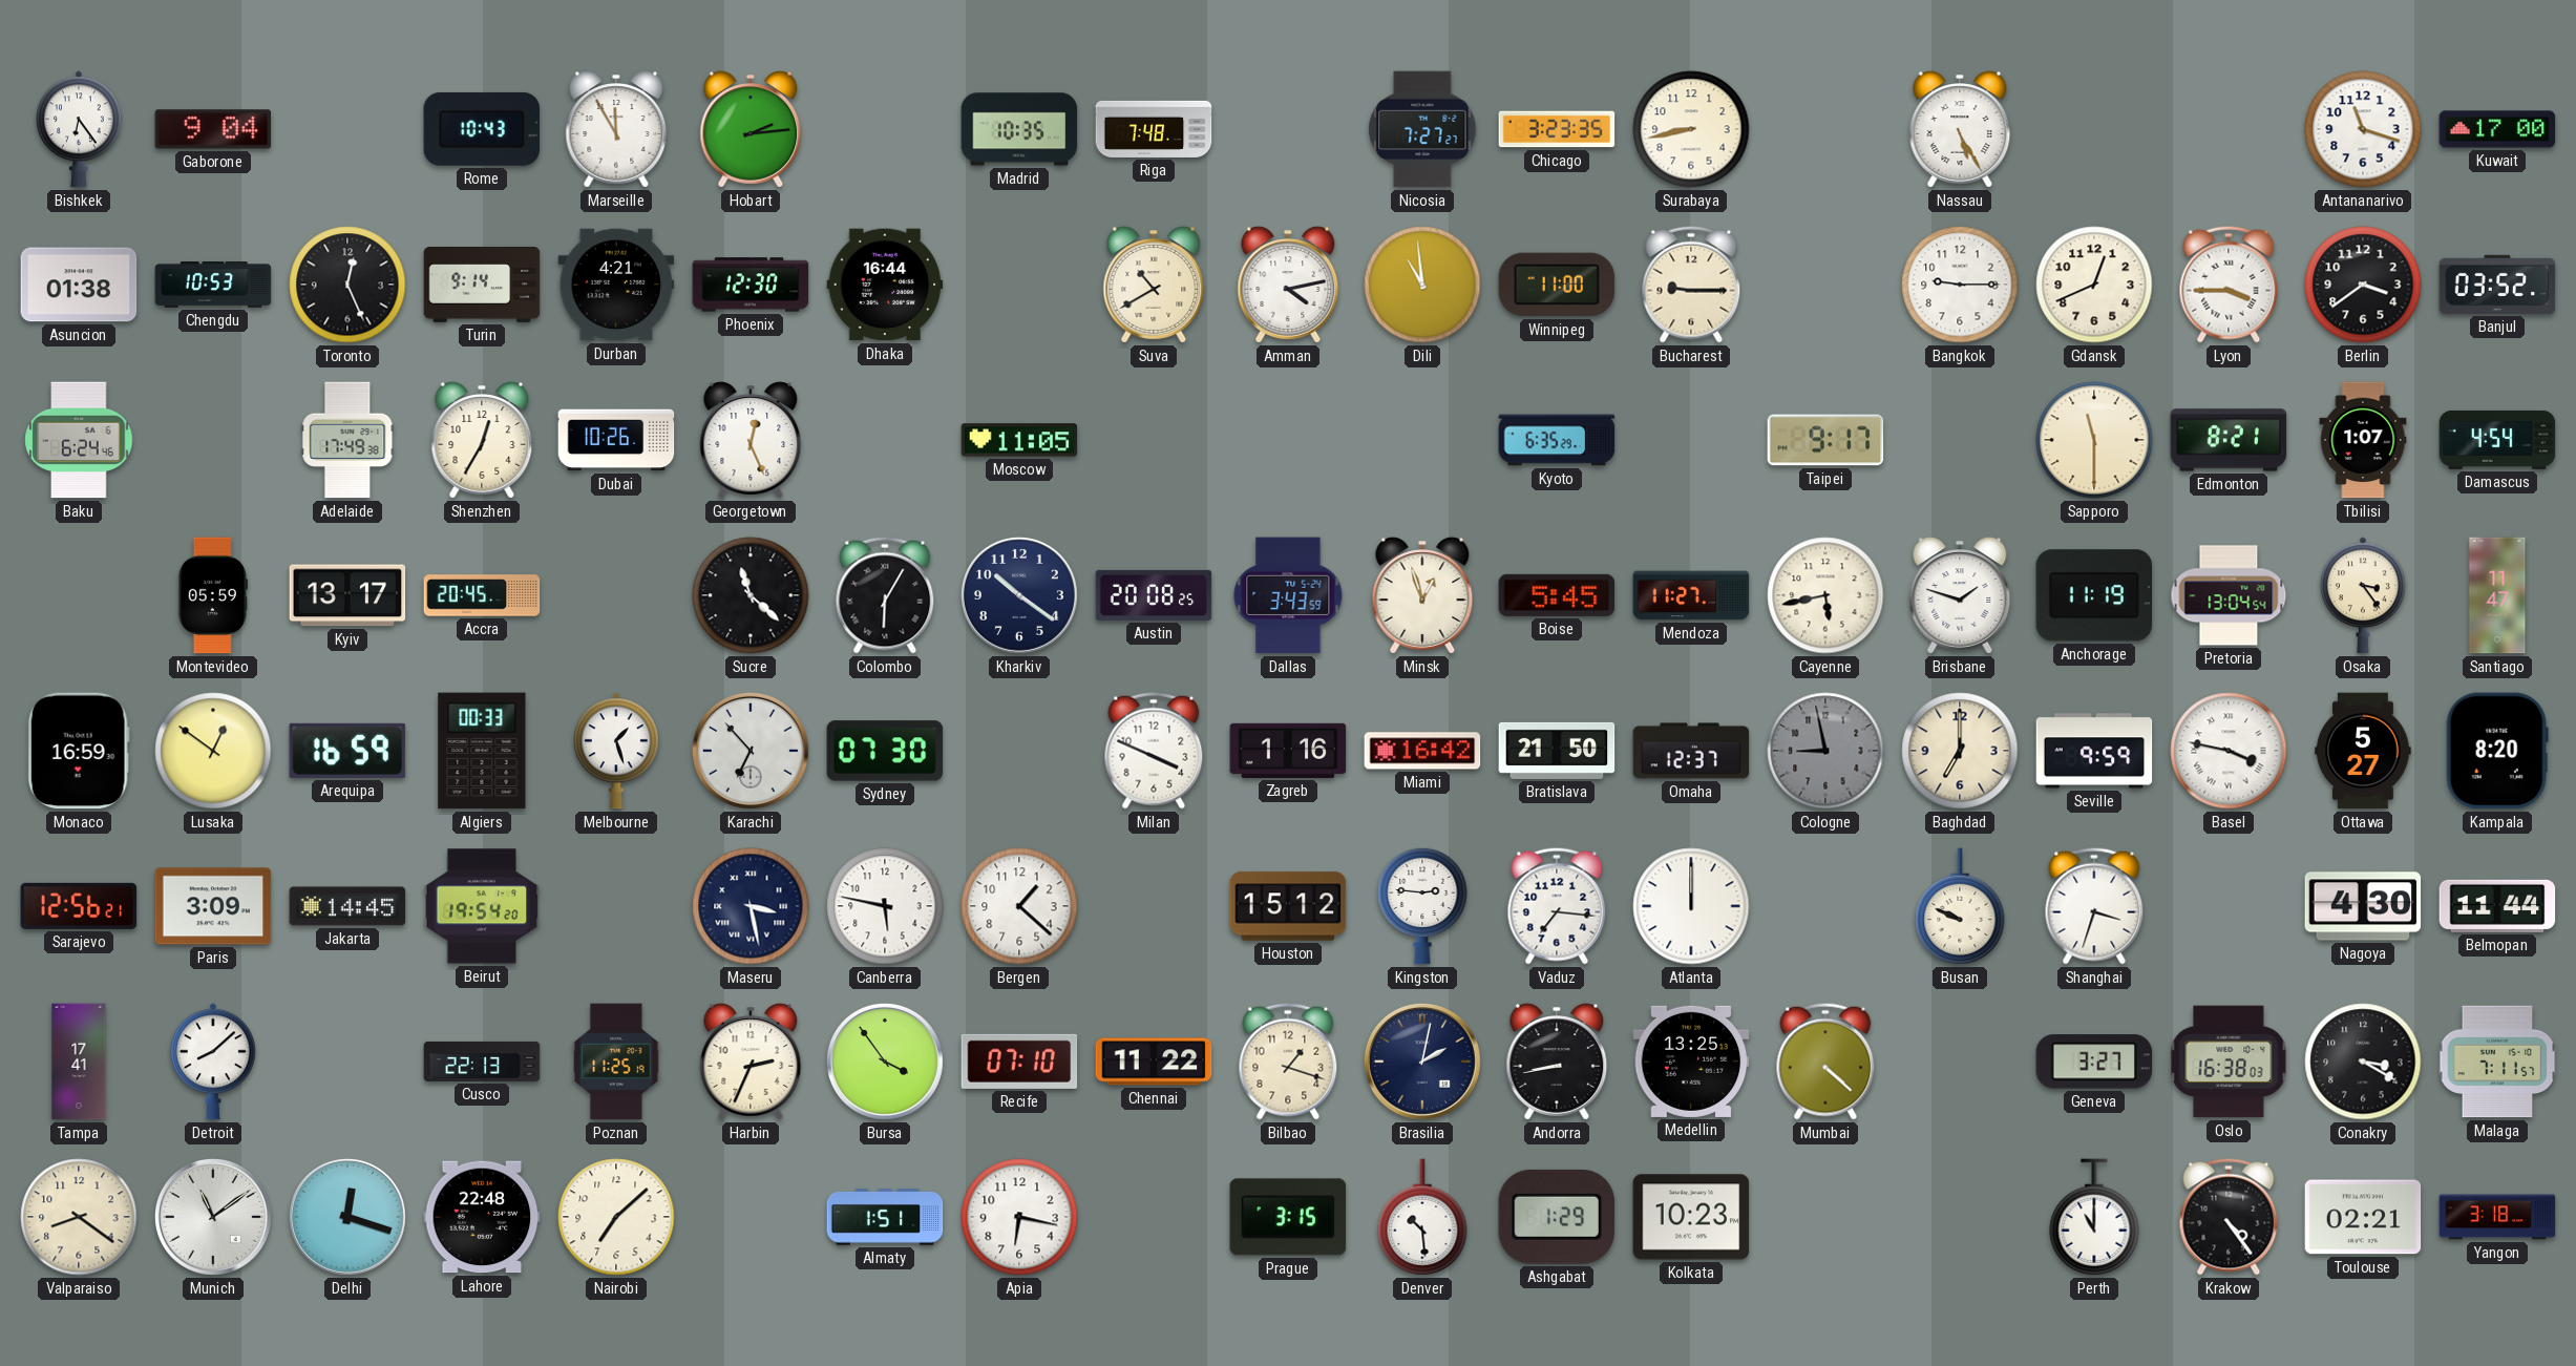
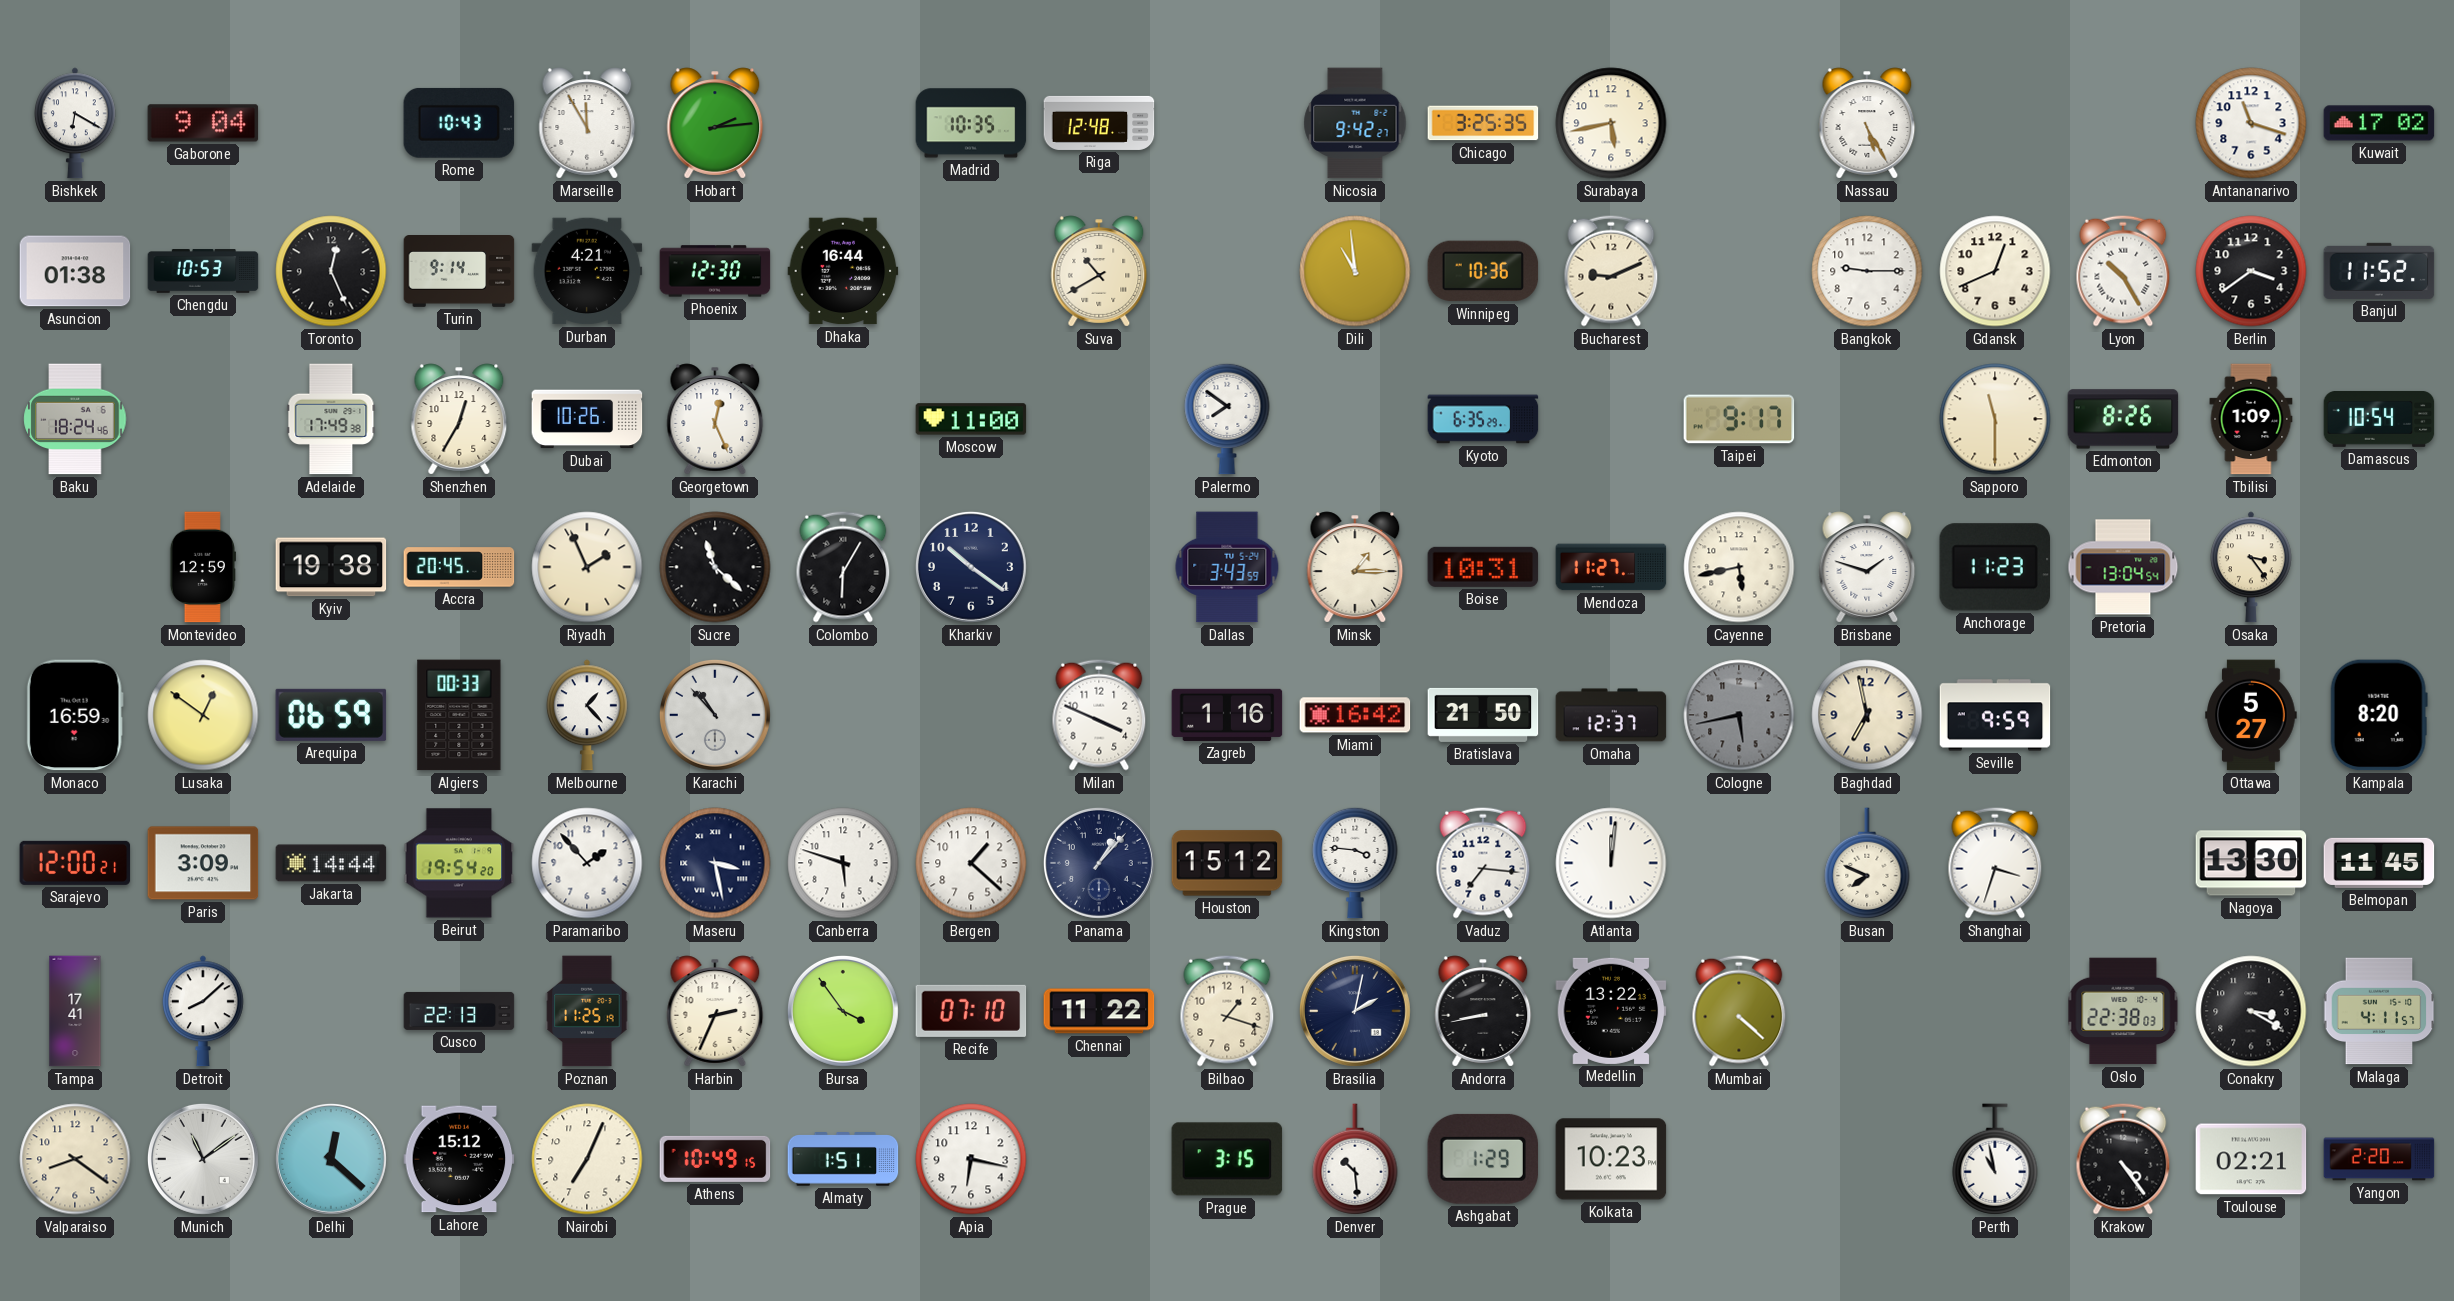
Bishkek: 6:24 -> 6:20
Riga: 7:48 -> 12:48
Nicosia: 7:27 -> 9:42
Chicago: 3:23 -> 3:25
Surabaya: 8:43 -> 5:43
Kuwait: 17:00 -> 17:02
Amman: 4:13 -> none
Winnipeg: 11:00 -> 10:36
Bucharest: 9:15 -> 9:11
Lyon: 3:45 -> 10:25
Banjul: 03:52 -> 11:52
Baku: 6:24 -> 18:24
Moscow: 11:05 -> 11:00
Palermo: none -> 7:51
Edmonton: 8:21 -> 8:26
Tbilisi: 1:07 -> 1:09
Damascus: 4:54 -> 10:54
Montevideo: 05:59 -> 12:59
Kyiv: 13:17 -> 19:38
Riyadh: none -> 1:56
Austin: 20:08 -> none
Minsk: 12:57 -> 1:15
Boise: 5:45 -> 10:31
Anchorage: 11:19 -> 11:23
Santiago: 11:47 -> none
Arequipa: 16:59 -> 06:59
Melbourne: 1:27 -> 1:23
Karachi: 6:53 -> 10:53
Sydney: 07:30 -> none
Cologne: 8:58 -> 5:43
Baghdad: 7:00 -> 6:58
Basel: 3:47 -> none
Sarajevo: 12:56 -> 12:00
Jakarta: 14:45 -> 14:44
Paramaribo: none -> 1:53
Canberra: 5:47 -> 5:48
Panama: none -> 1:07
Kingston: 2:46 -> 3:46
Atlanta: 12:00 -> 12:01
Busan: 9:49 -> 7:49
Nagoya: 4:30 -> 13:30
Belmopan: 11:44 -> 11:45
Medellin: 13:25 -> 13:22
Geneva: 3:27 -> none
Oslo: 16:38 -> 22:38
Malaga: 7:11 -> 4:11
Delhi: 12:18 -> 12:22
Lahore: 22:48 -> 15:12
Nairobi: 7:08 -> 7:04
Athens: none -> 10:49
Perth: 11:00 -> 10:58
Yangon: 3:18 -> 2:20
